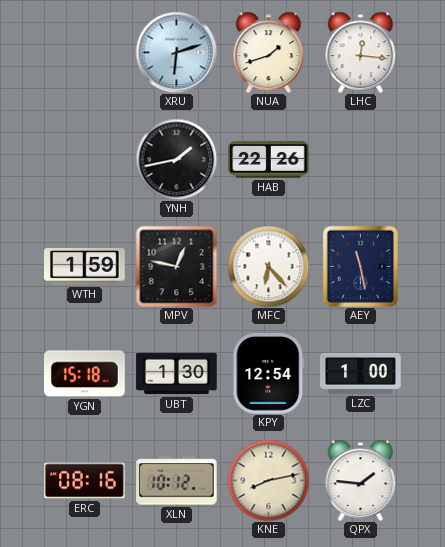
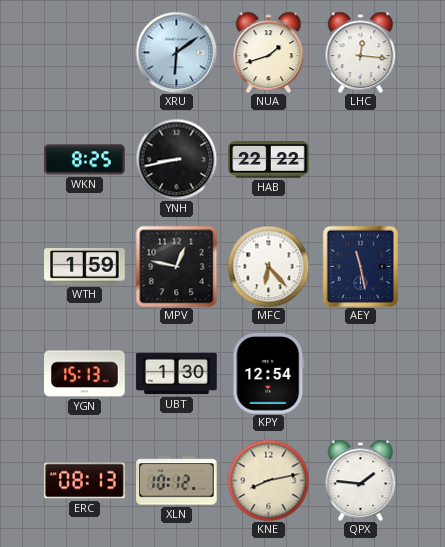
XRU: 6:12 -> 6:09
WKN: none -> 8:25
YNH: 1:43 -> 8:43
HAB: 22:26 -> 22:22
YGN: 15:18 -> 15:13
LZC: 1:00 -> none
ERC: 08:16 -> 08:13
